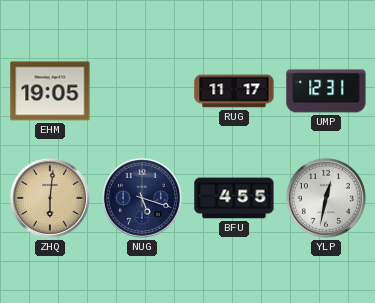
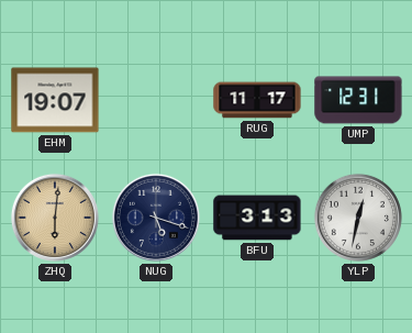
EHM: 19:05 -> 19:07
BFU: 4:55 -> 3:13
